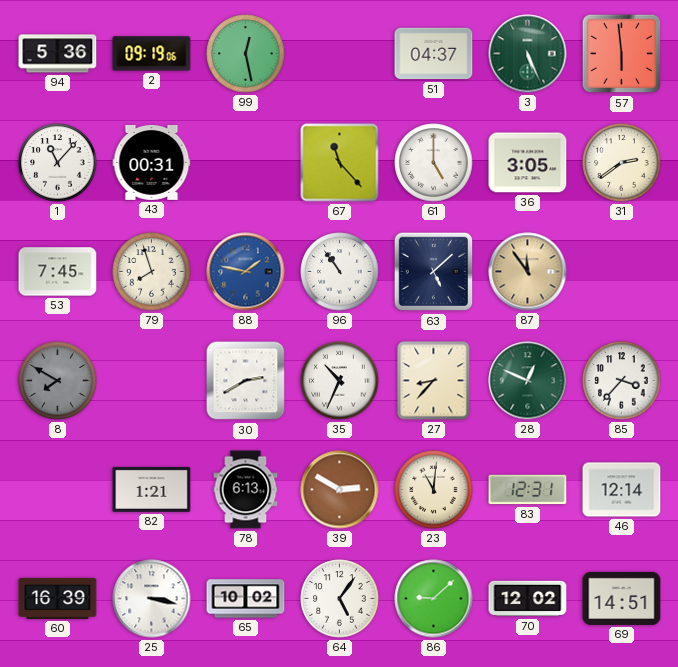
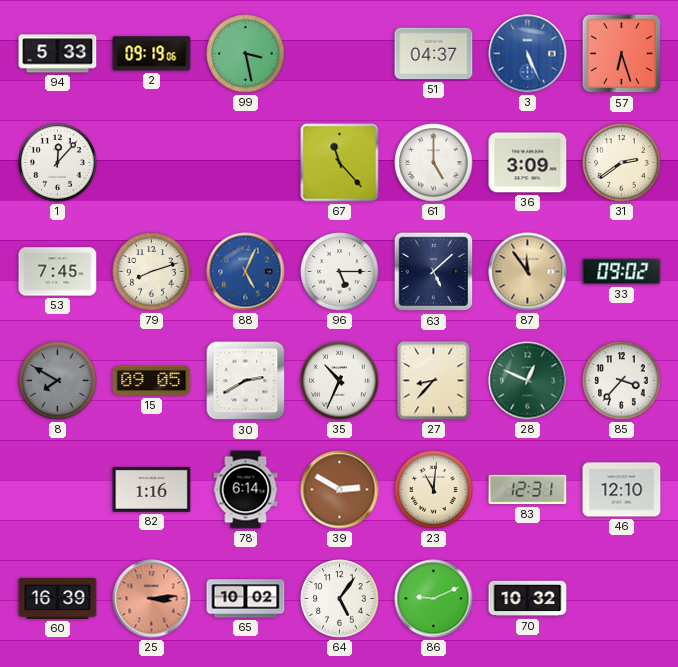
94: 5:36 -> 5:33
99: 12:28 -> 3:28
3 dial: green -> blue
57: 5:59 -> 6:27
1: 11:07 -> 12:07
43: 00:31 -> none
36: 3:05 -> 3:09
79: 7:57 -> 8:12
88: 1:47 -> 5:04
96: 10:54 -> 5:15
33: none -> 09:02
15: none -> 09:05
82: 1:21 -> 1:16
78: 6:13 -> 6:14
46: 12:14 -> 12:10
25: 3:17 -> 3:14
25 dial: white -> salmon
86: 9:08 -> 9:11
70: 12:02 -> 10:32
69: 14:51 -> none
